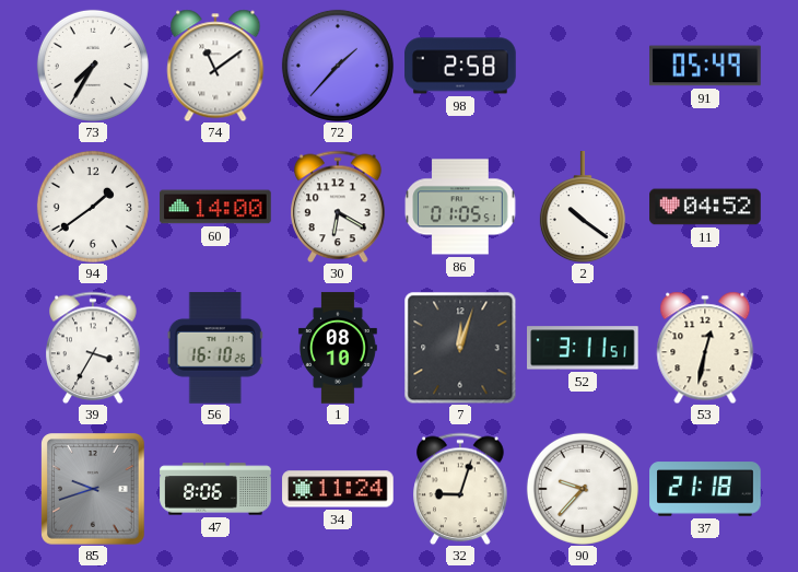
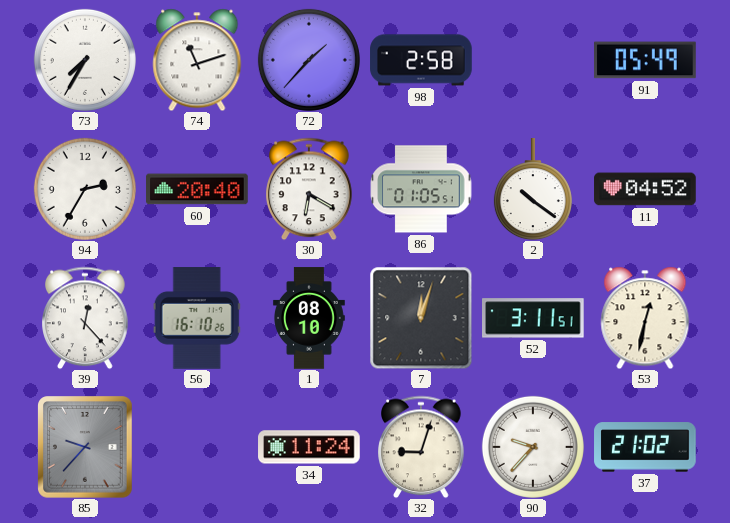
74: 11:09 -> 11:12
94: 1:39 -> 2:35
60: 14:00 -> 20:40
39: 3:35 -> 12:23
85: 9:42 -> 9:37
47: 8:06 -> none
37: 21:18 -> 21:02
